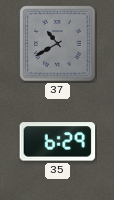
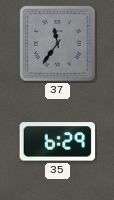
37: 10:40 -> 11:36
